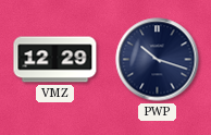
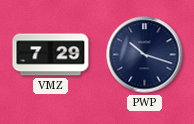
VMZ: 12:29 -> 7:29
